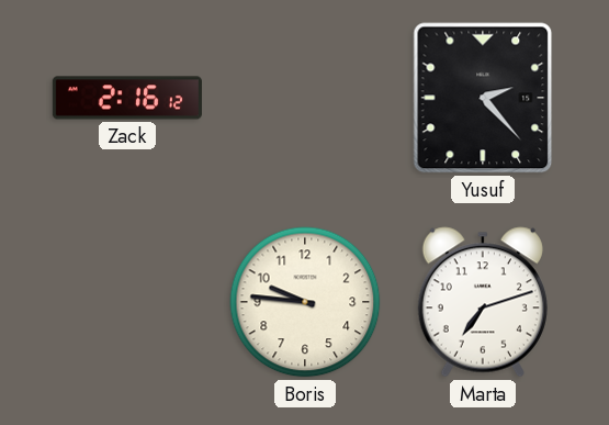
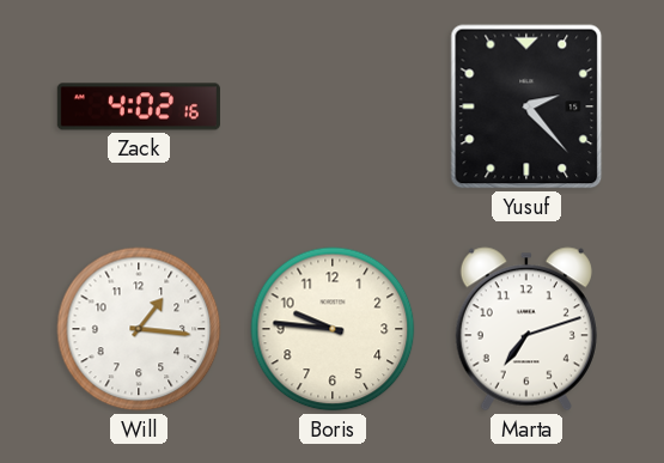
Zack: 2:16 -> 4:02
Will: none -> 1:16
